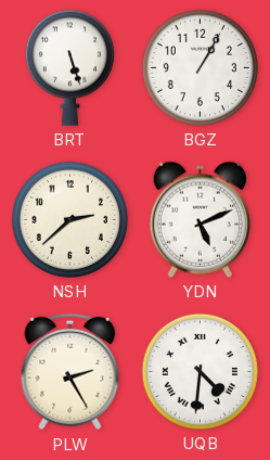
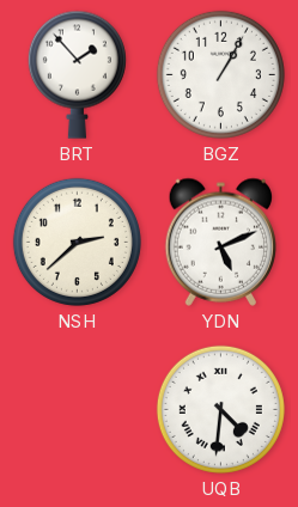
BRT: 5:27 -> 1:53
PLW: 2:25 -> none
